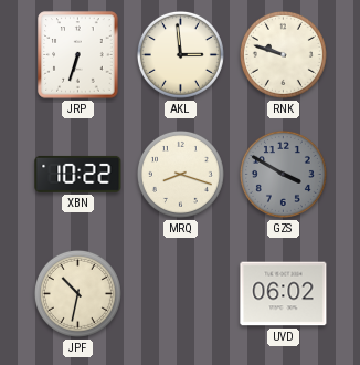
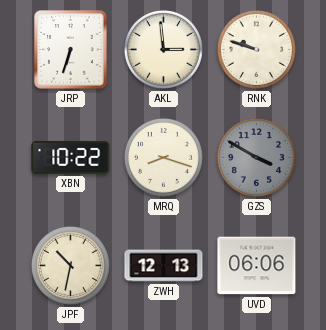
ZWH: none -> 12:13
UVD: 06:02 -> 06:06
